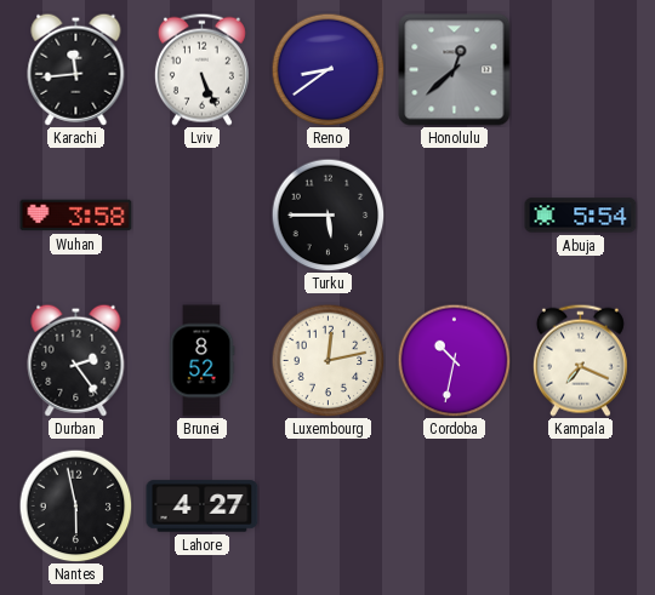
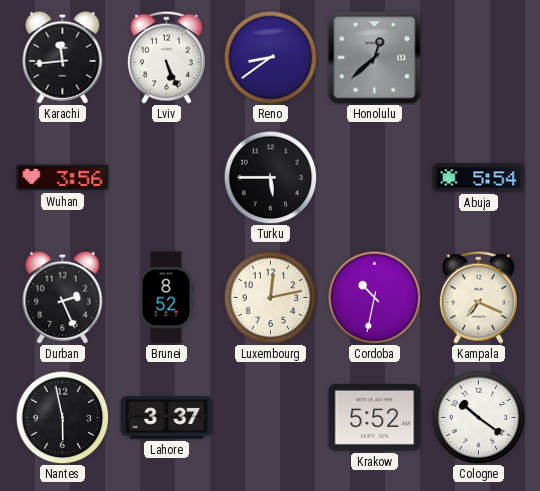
Wuhan: 3:58 -> 3:56
Durban: 2:24 -> 2:26
Lahore: 4:27 -> 3:37
Krakow: none -> 5:52
Cologne: none -> 10:21
